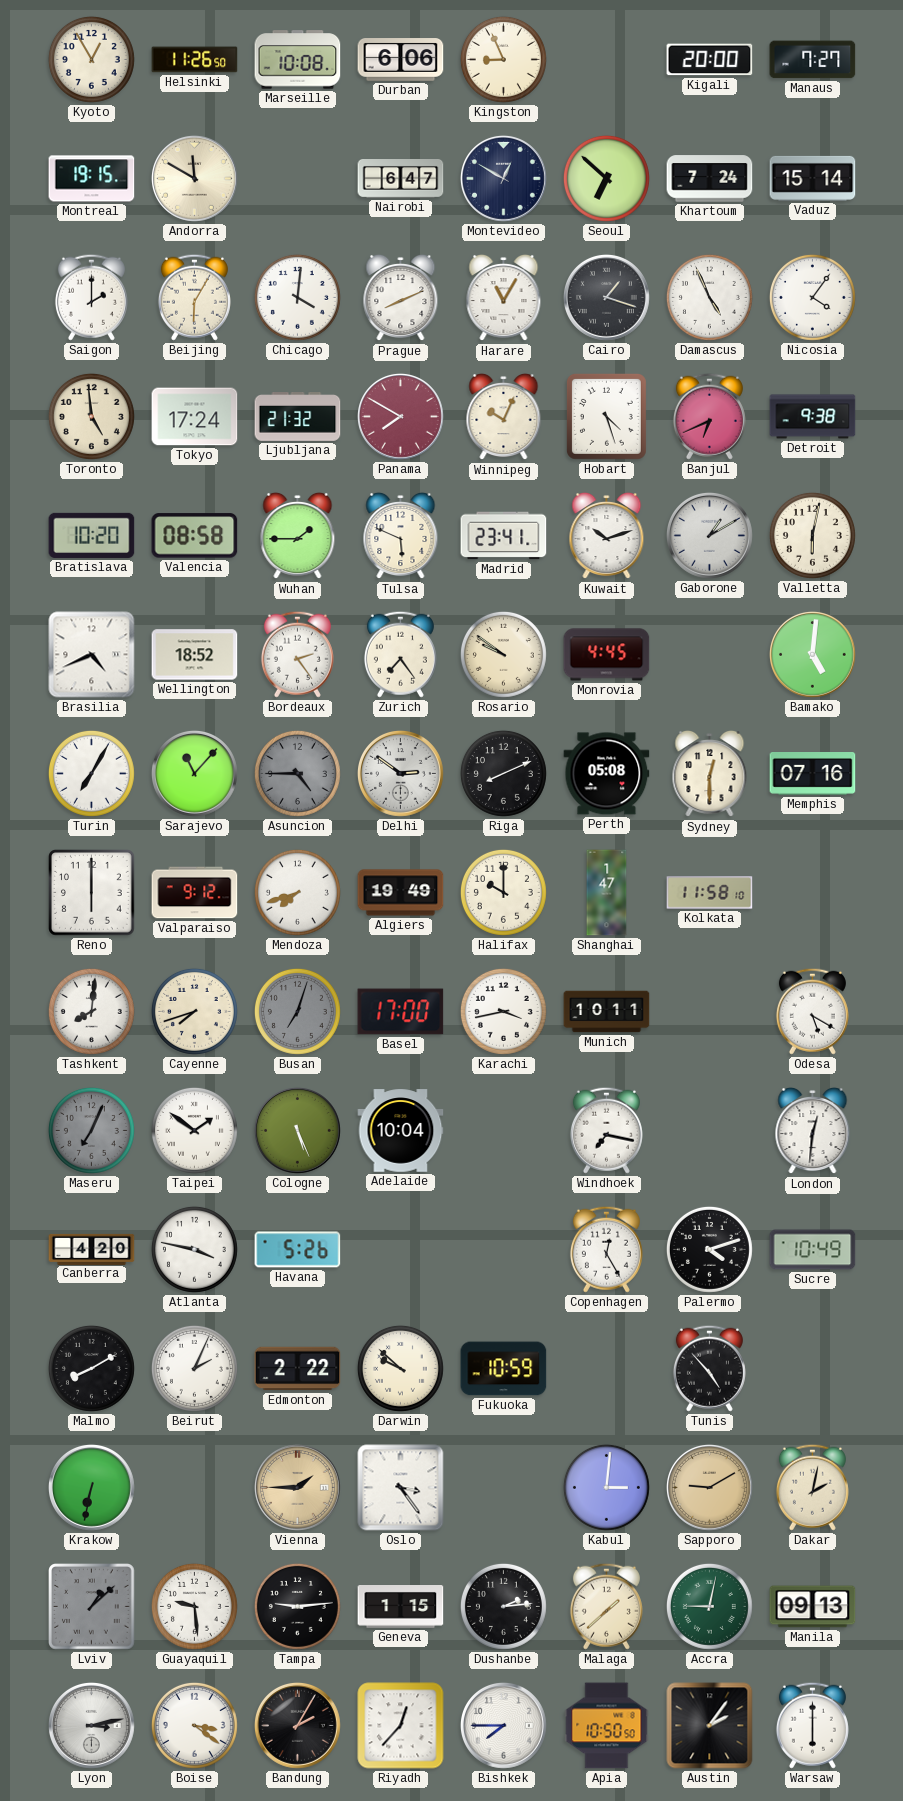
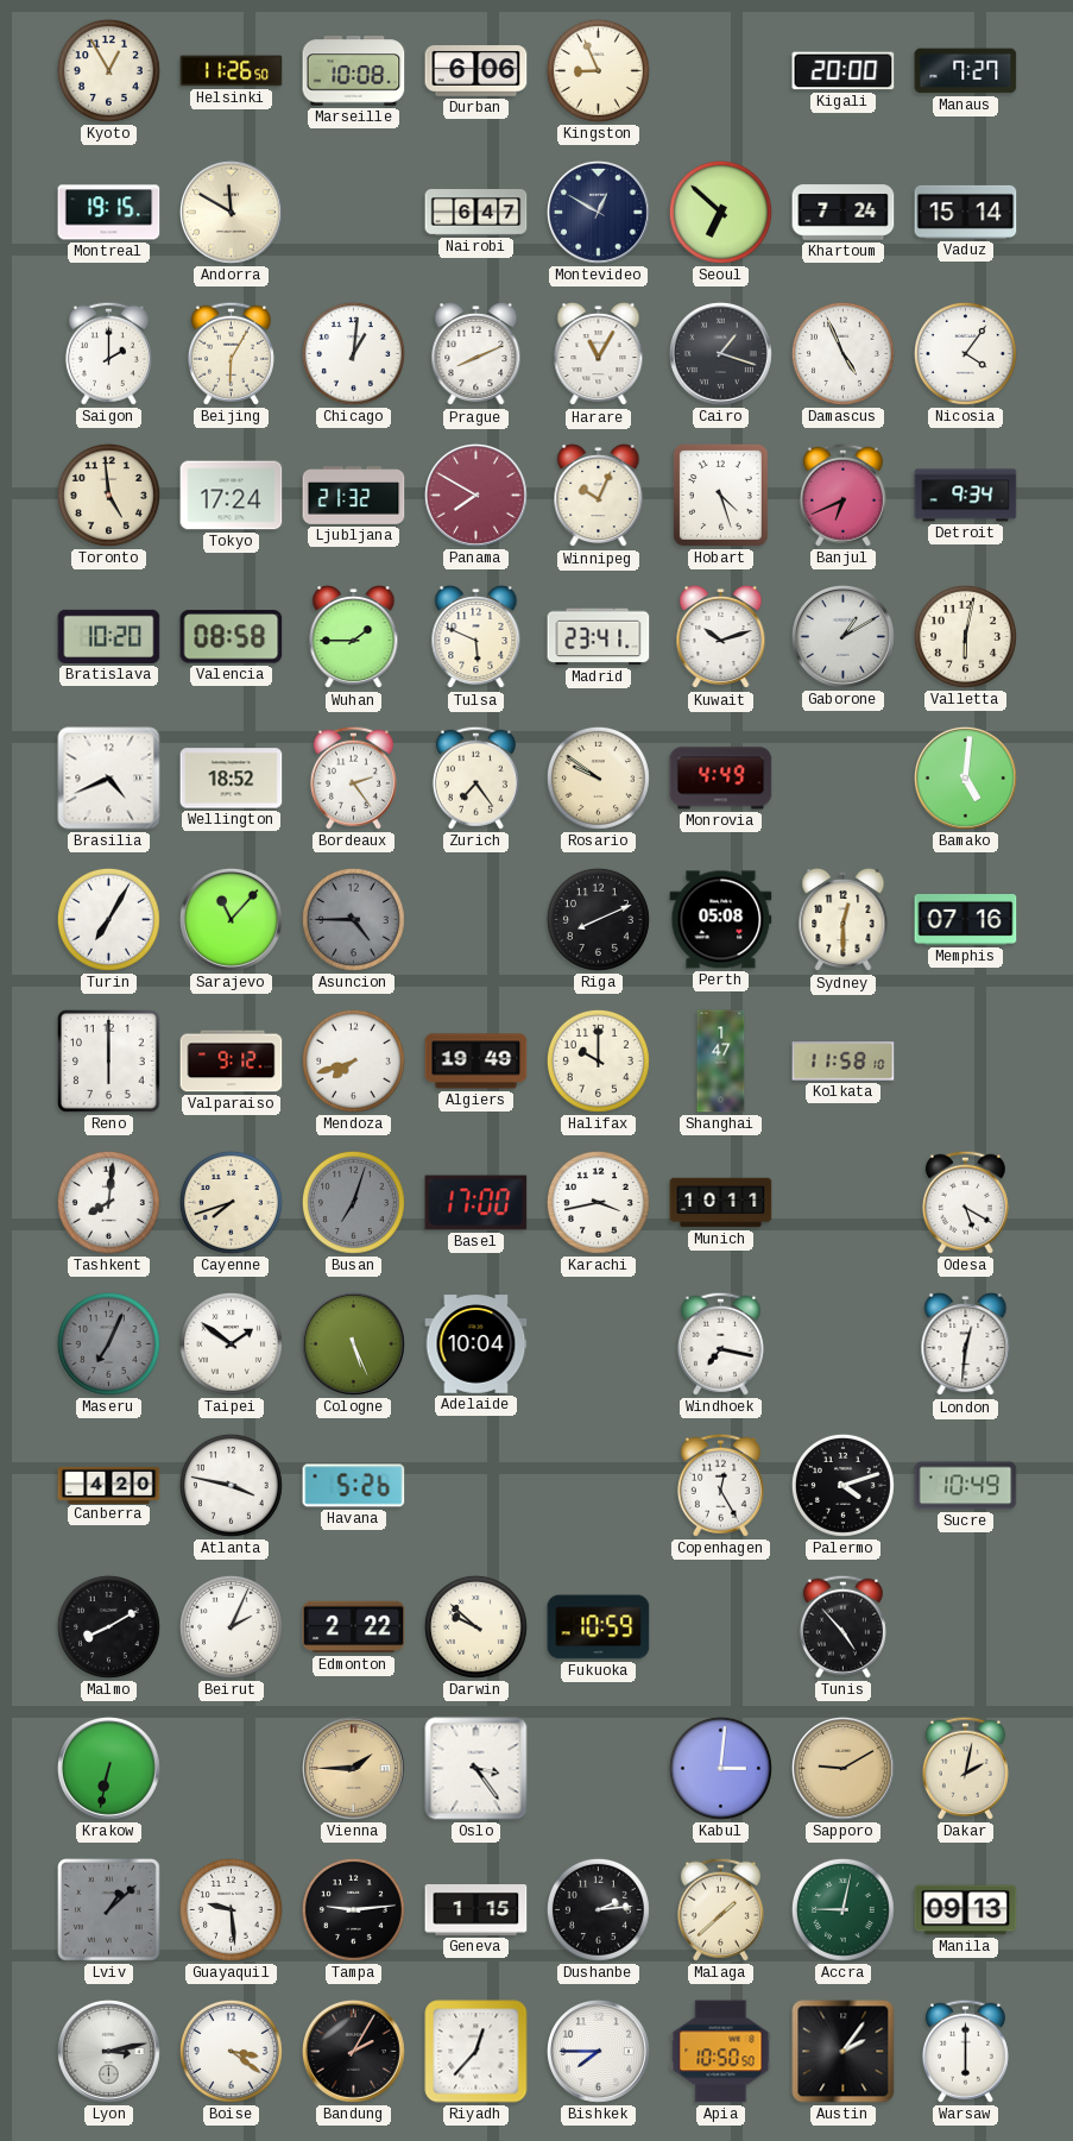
Chicago: 4:01 -> 1:01
Detroit: 9:38 -> 9:34
Monrovia: 4:45 -> 4:49
Delhi: 2:51 -> none
